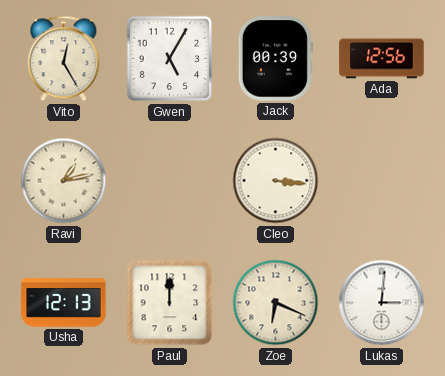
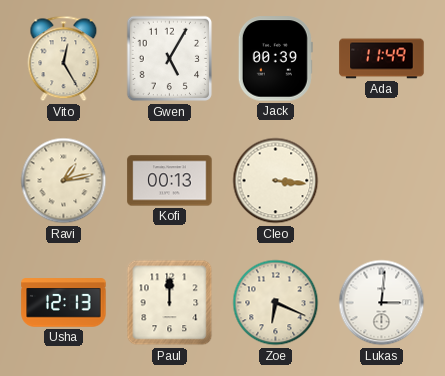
Ada: 12:56 -> 11:49
Kofi: none -> 00:13
